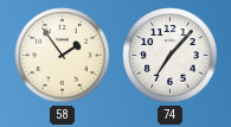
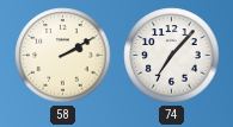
58: 1:54 -> 2:10
